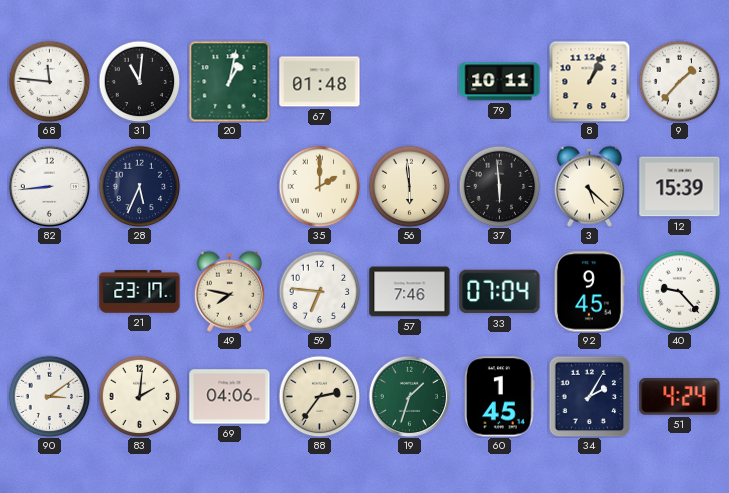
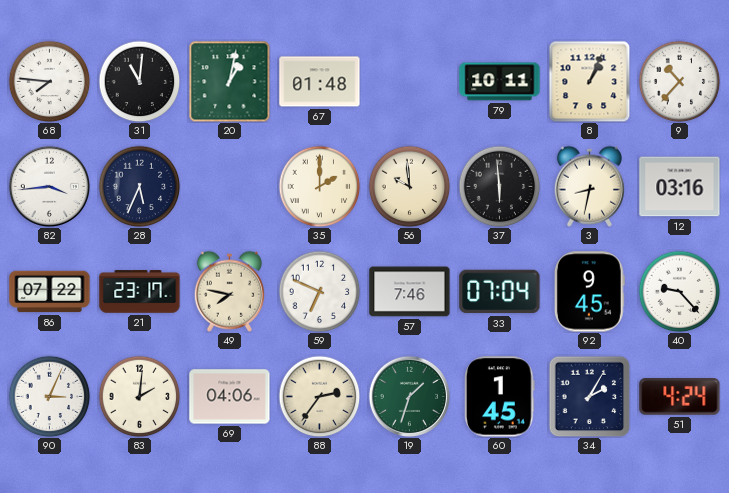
68: 11:46 -> 7:46
9: 1:37 -> 10:37
82: 8:44 -> 3:44
56: 5:59 -> 9:59
3: 5:22 -> 8:32
12: 15:39 -> 03:16
86: none -> 07:22
59: 6:46 -> 6:49
90: 3:09 -> 3:04
